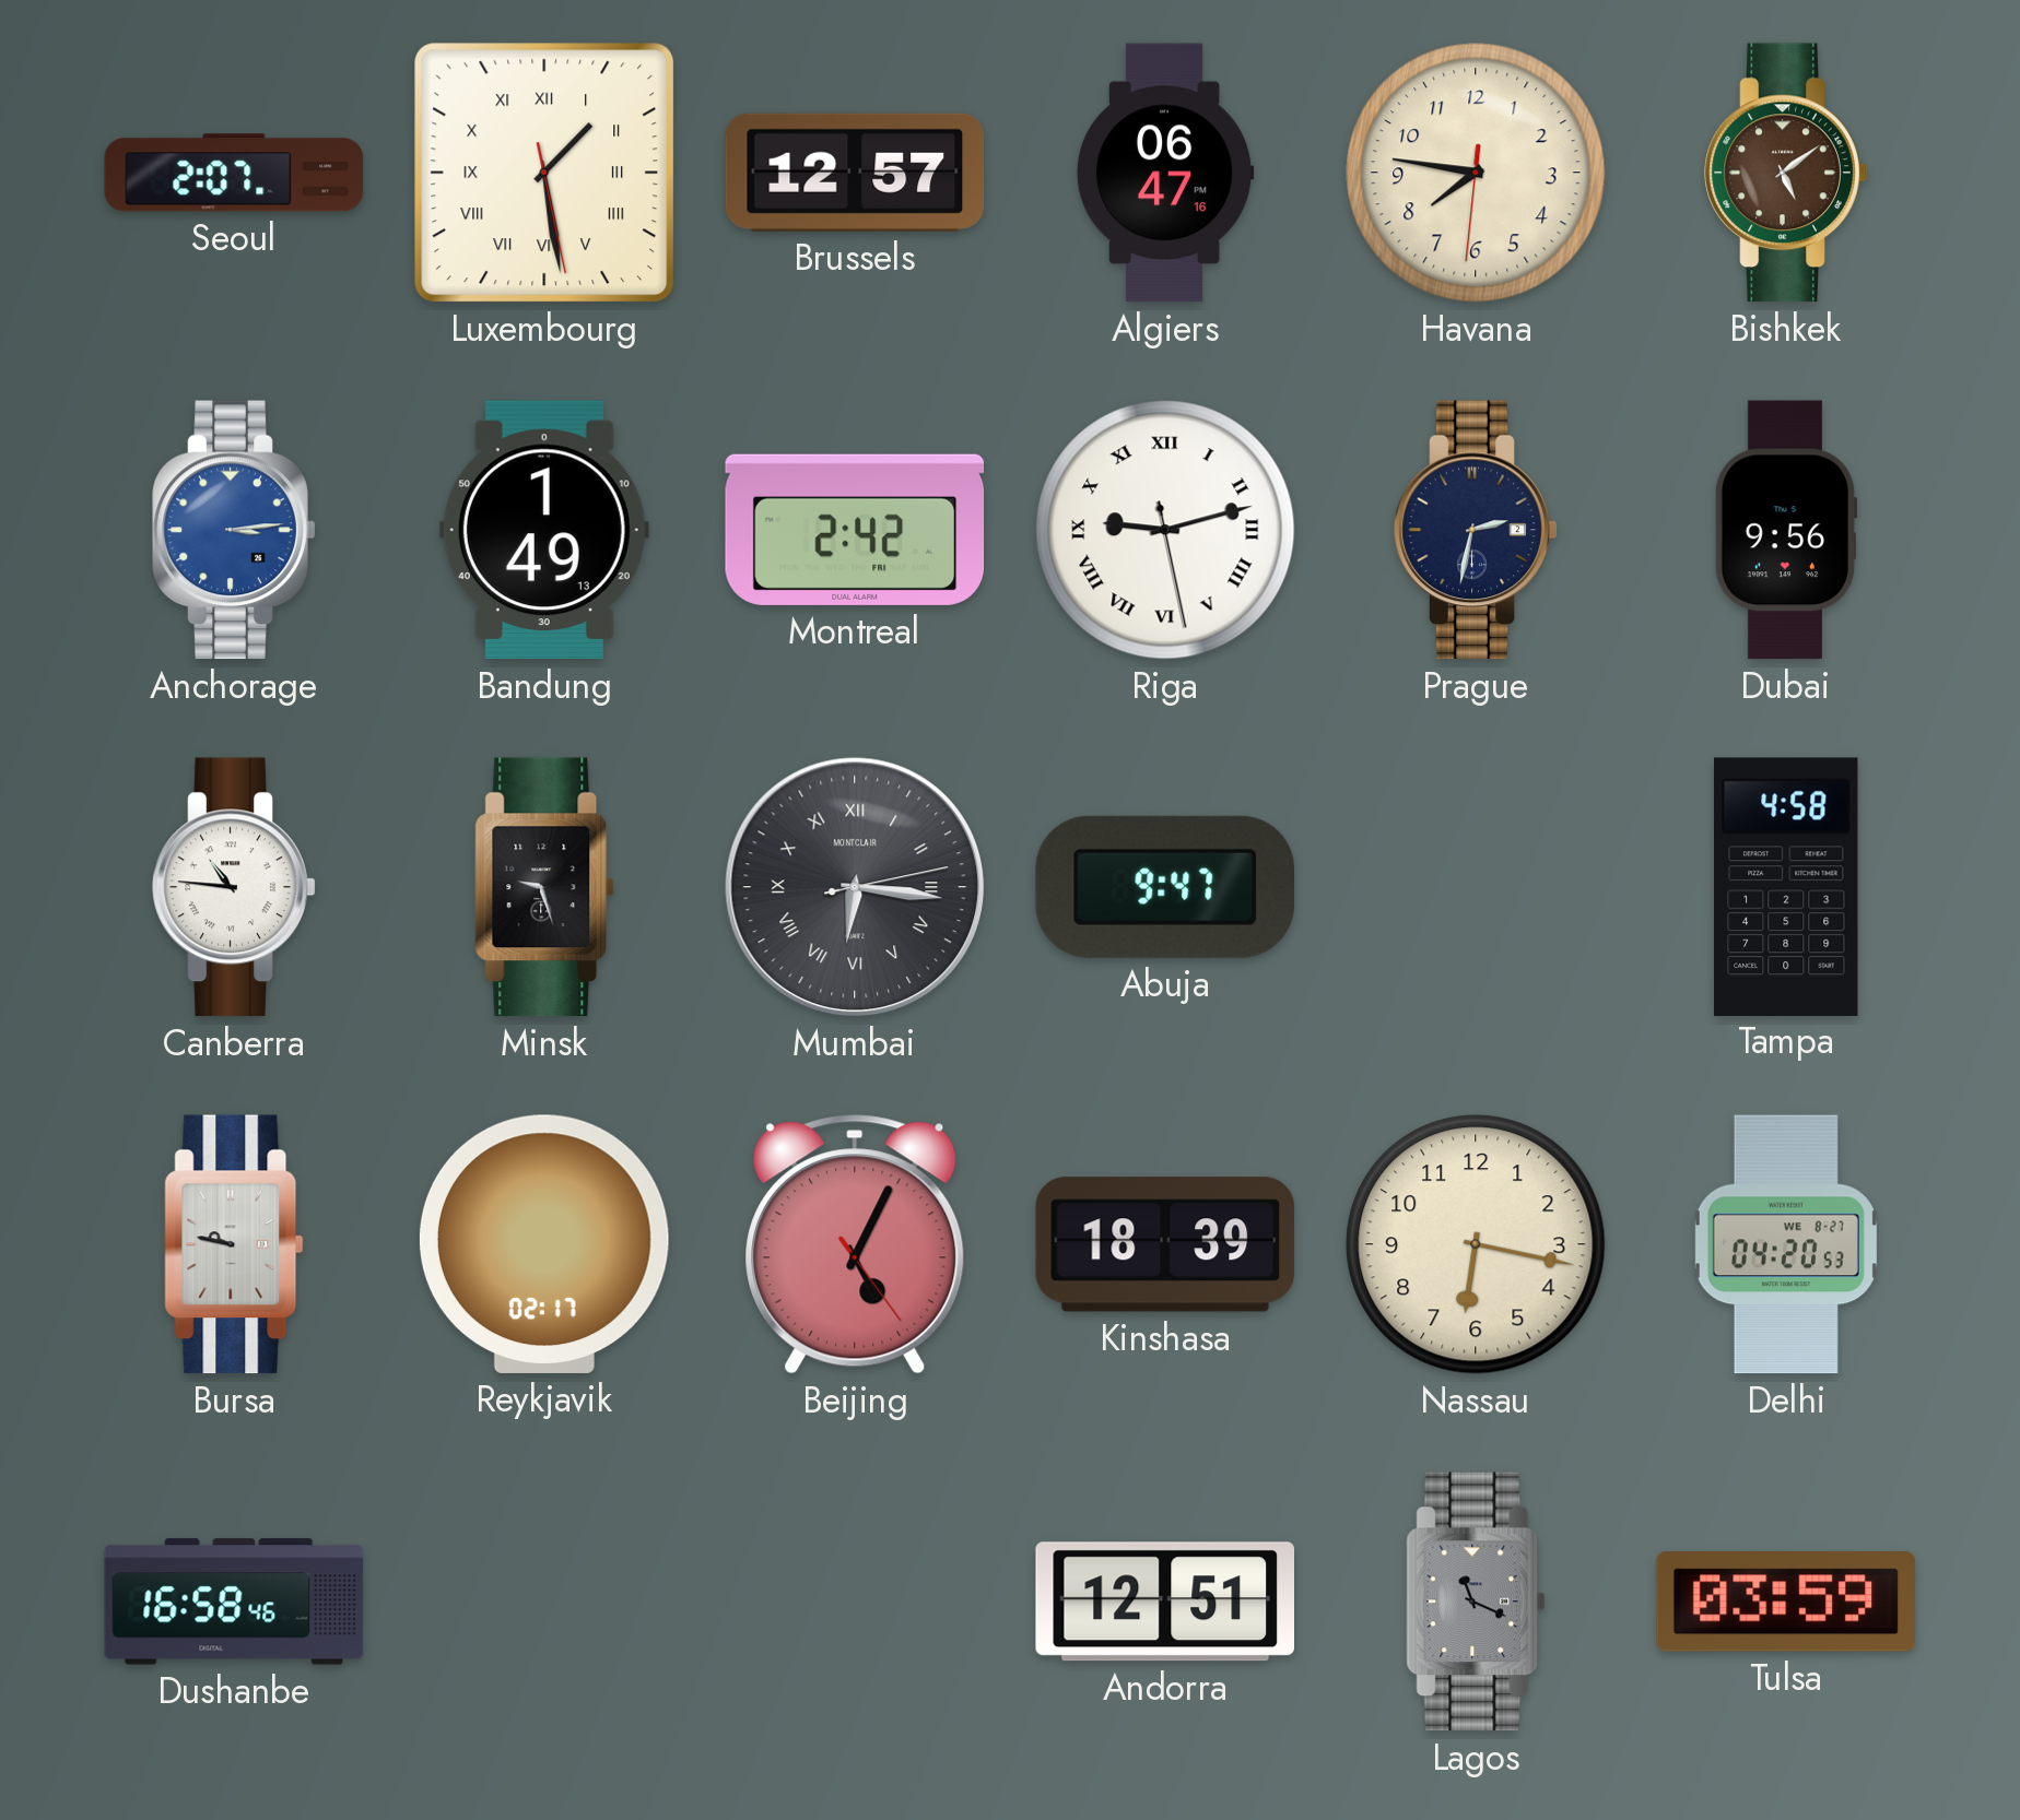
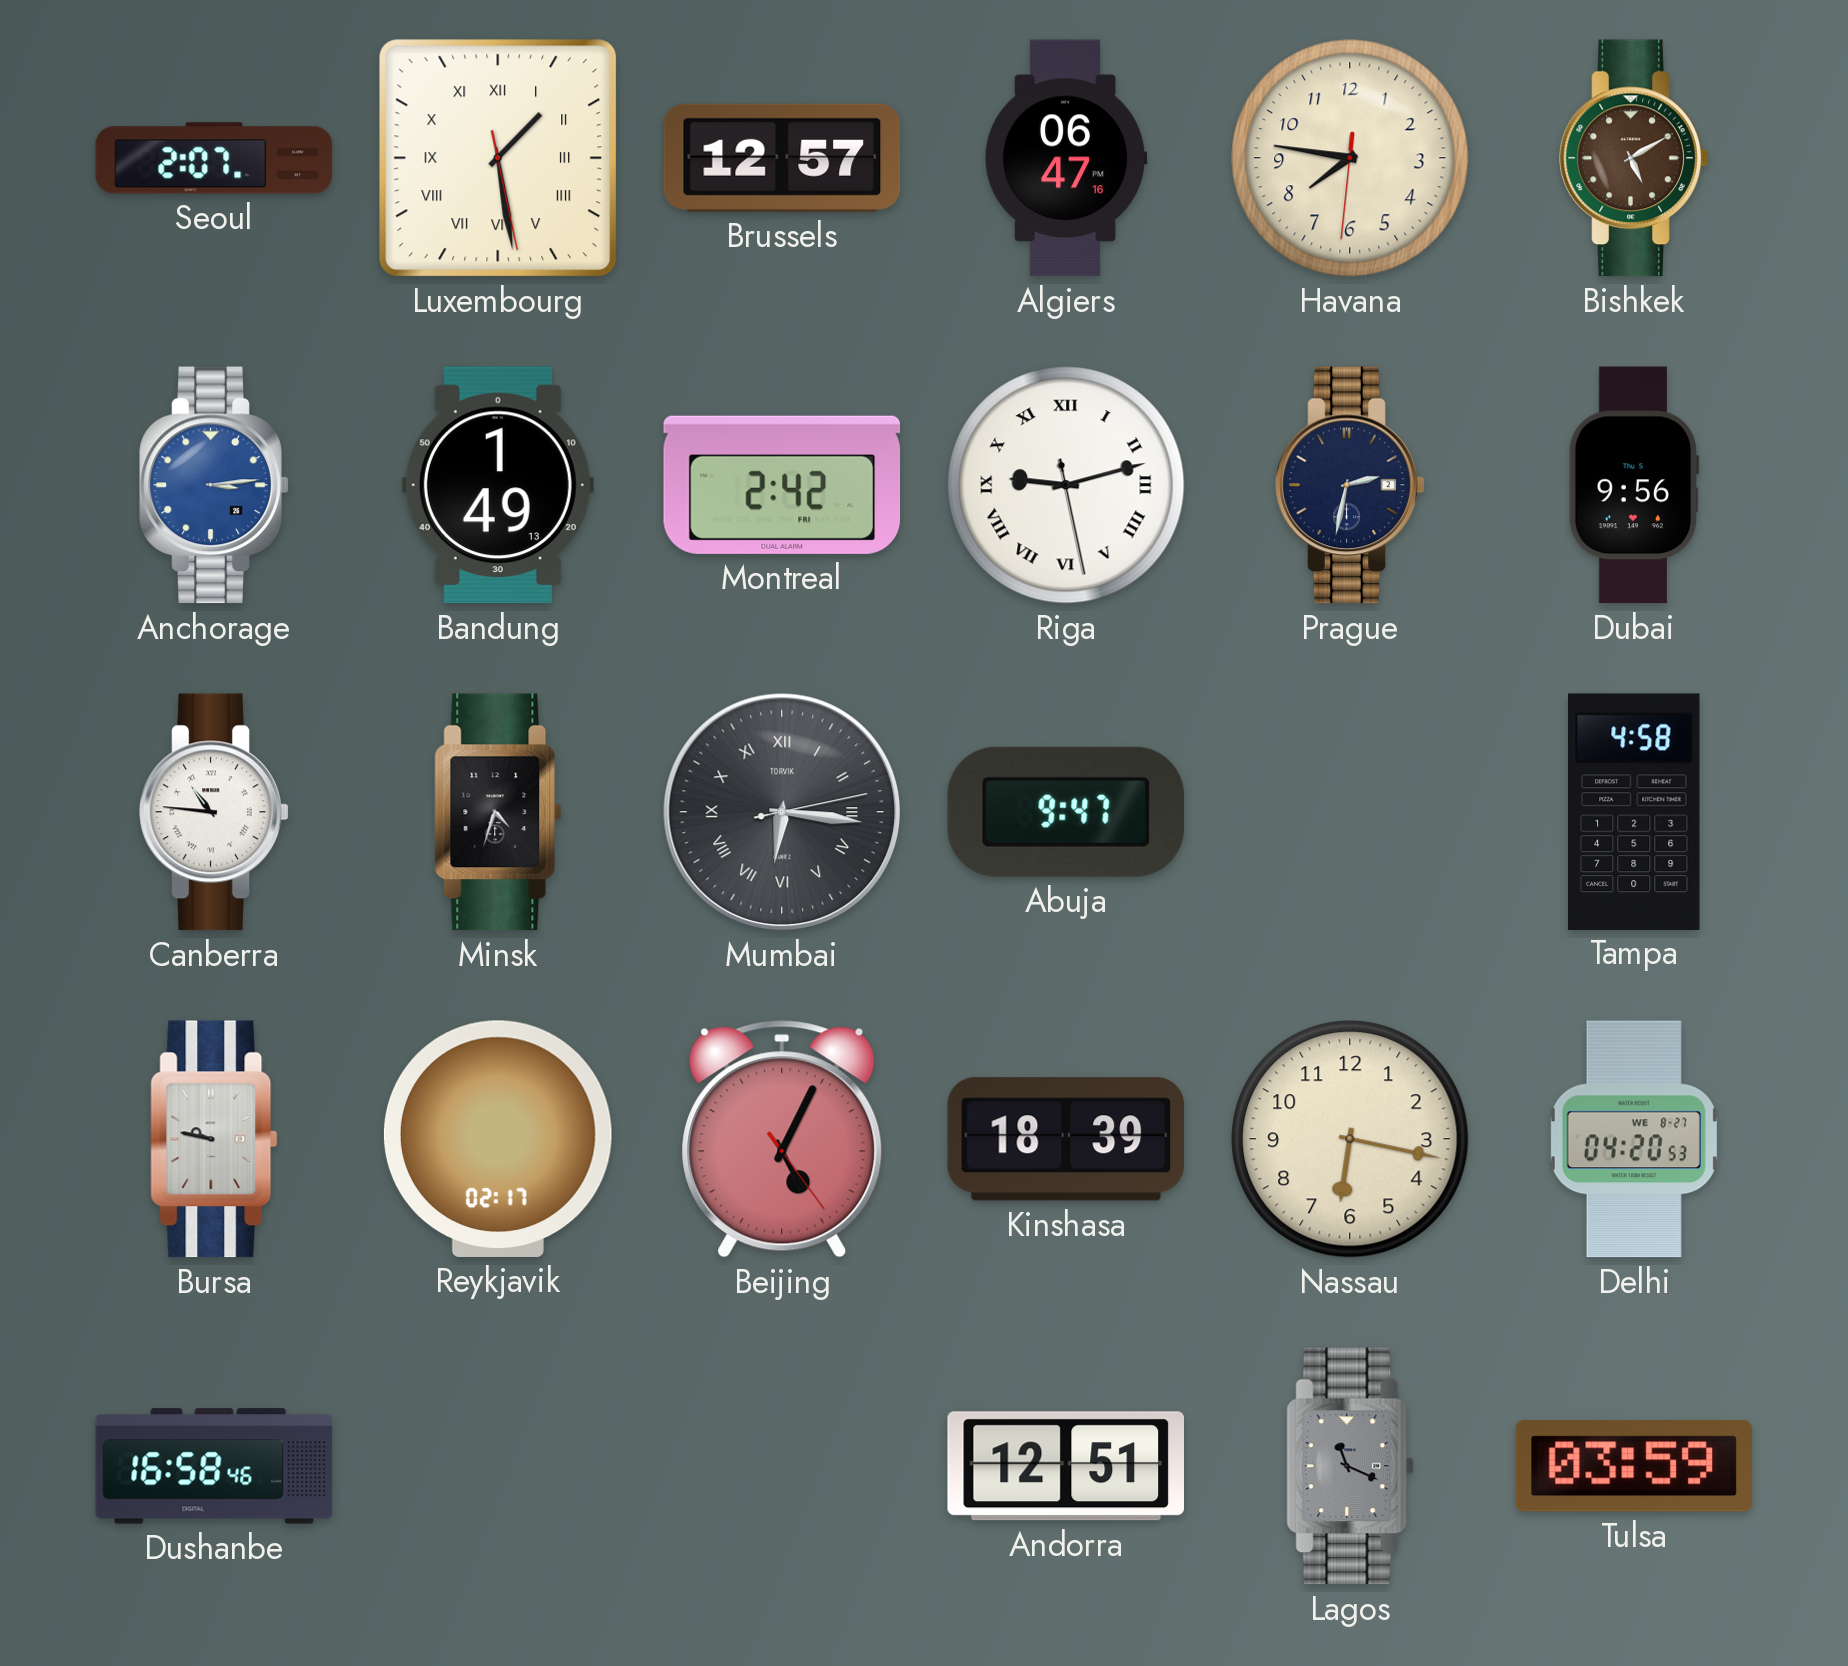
Bishkek: 5:09 -> 5:10
Minsk: 9:27 -> 4:33
Mumbai brand: MONTCLAIR -> TORVIK
